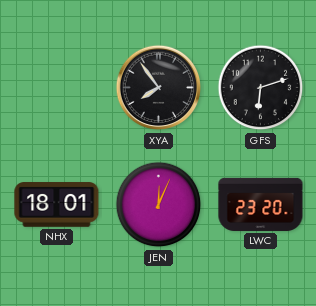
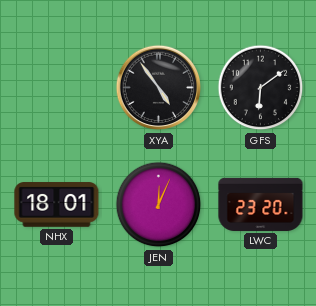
XYA: 7:54 -> 4:54
GFS: 6:12 -> 6:09
